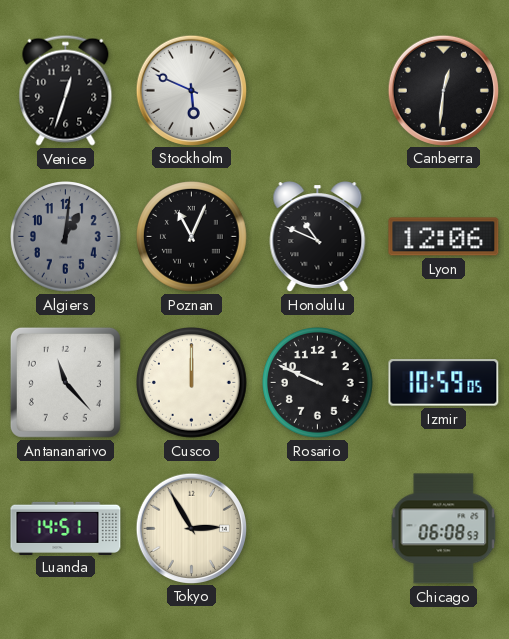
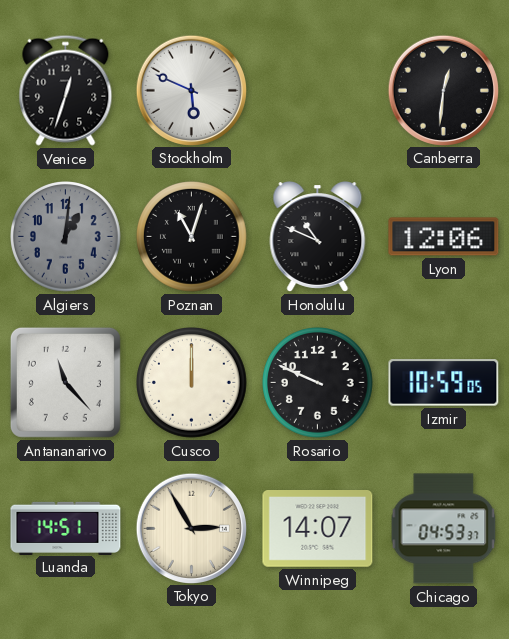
Poznan: 11:04 -> 11:03
Winnipeg: none -> 14:07
Chicago: 06:08 -> 04:53
